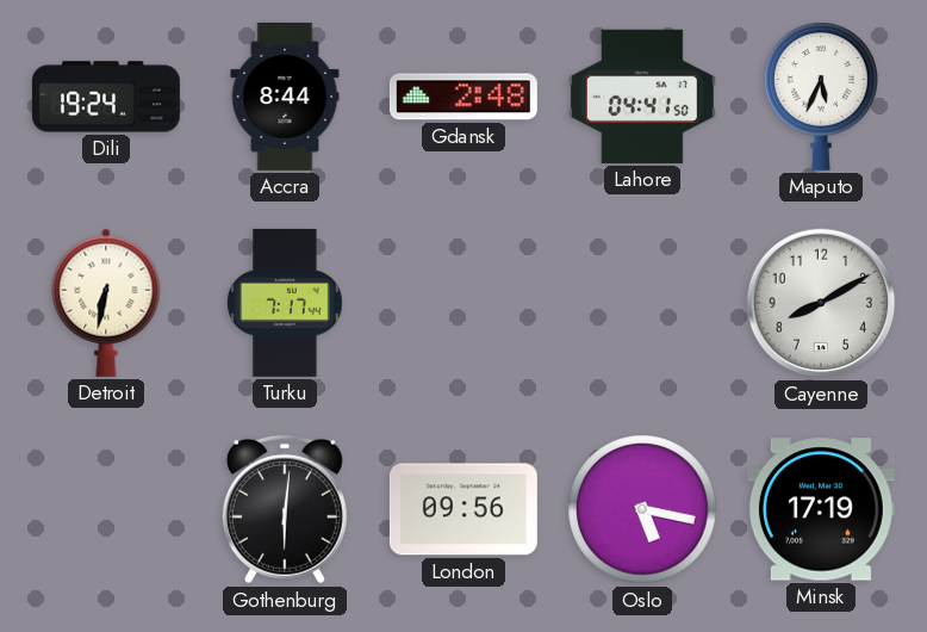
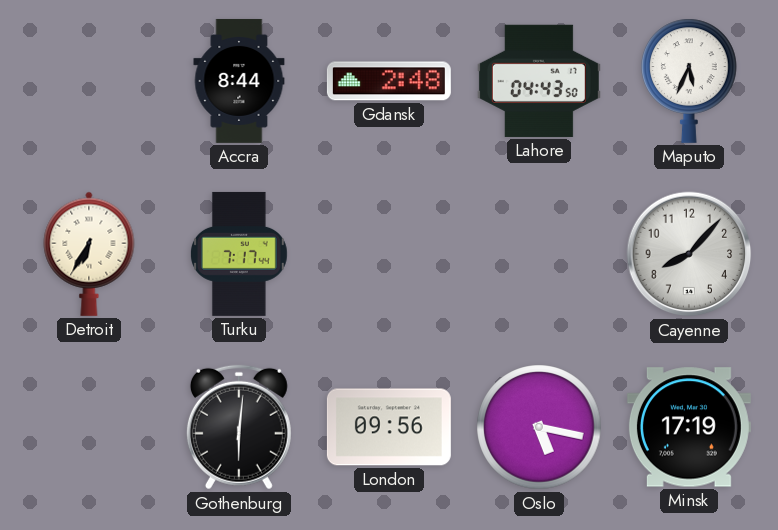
Dili: 19:24 -> none
Lahore: 04:41 -> 04:43
Detroit: 6:32 -> 6:35
Cayenne: 8:10 -> 8:07
